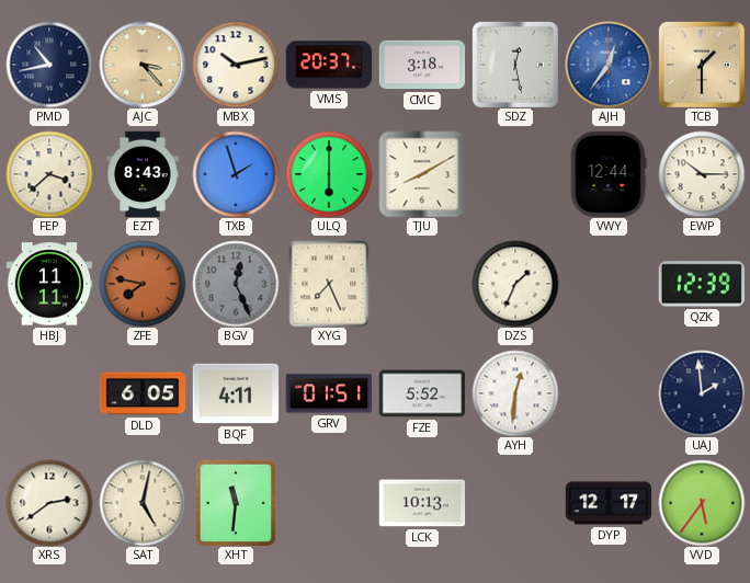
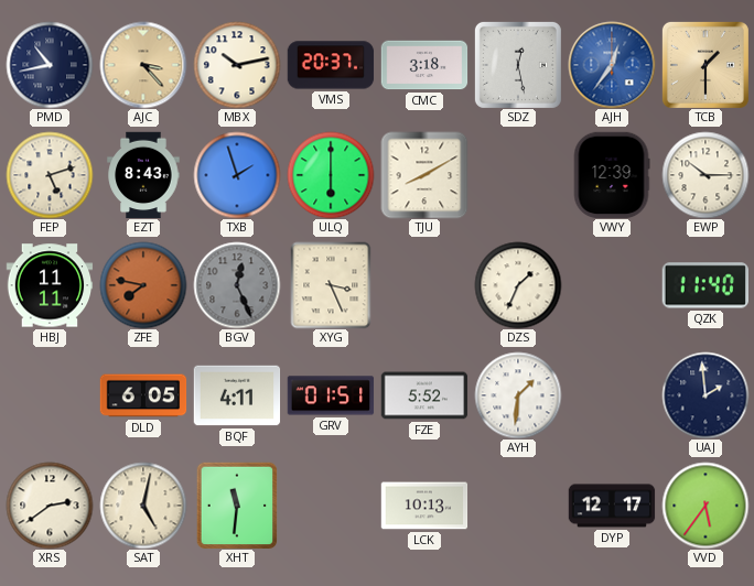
FEP: 3:38 -> 5:12
VWY: 12:44 -> 12:39
XYG: 7:26 -> 3:26
QZK: 12:39 -> 11:40
AYH: 12:31 -> 1:31
